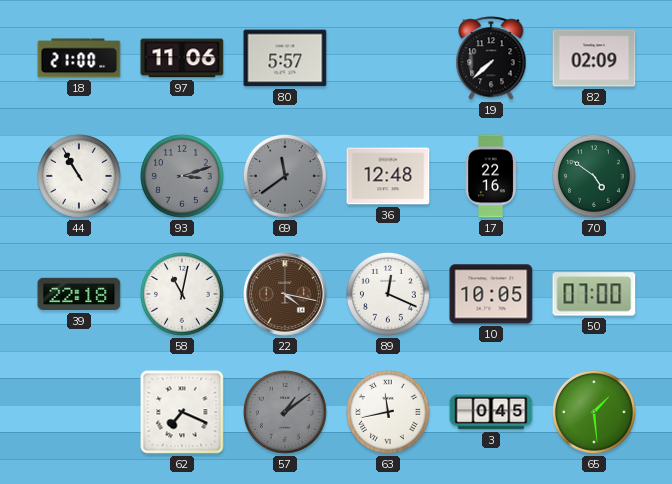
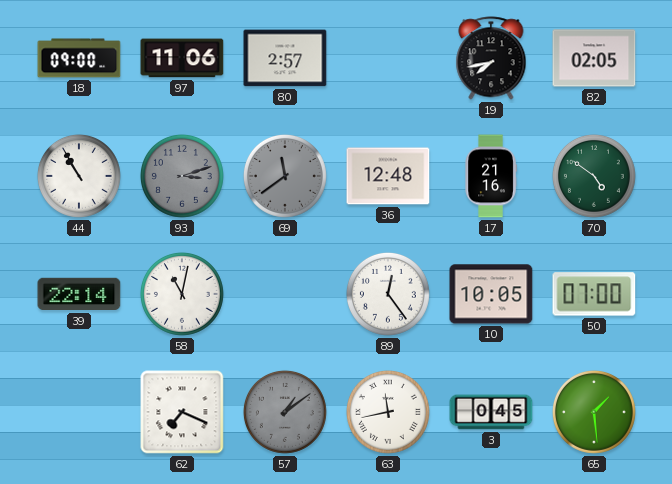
18: 21:00 -> 09:00
80: 5:57 -> 2:57
19: 7:38 -> 7:43
82: 02:09 -> 02:05
17: 22:16 -> 21:16
39: 22:18 -> 22:14
22: 4:17 -> none
89: 12:19 -> 12:24
